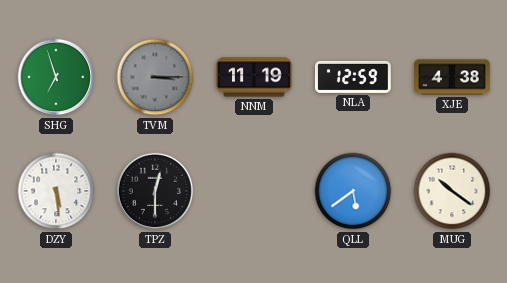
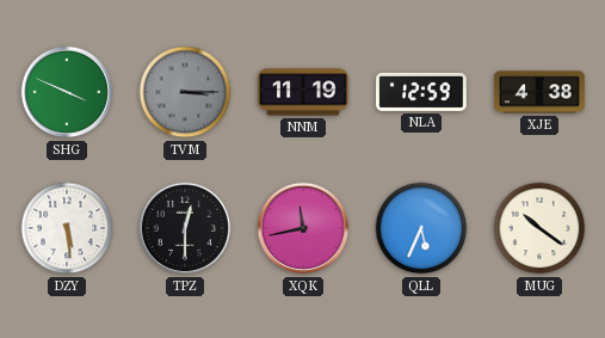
SHG: 6:57 -> 3:49
XQK: none -> 11:43
QLL: 5:39 -> 5:34
